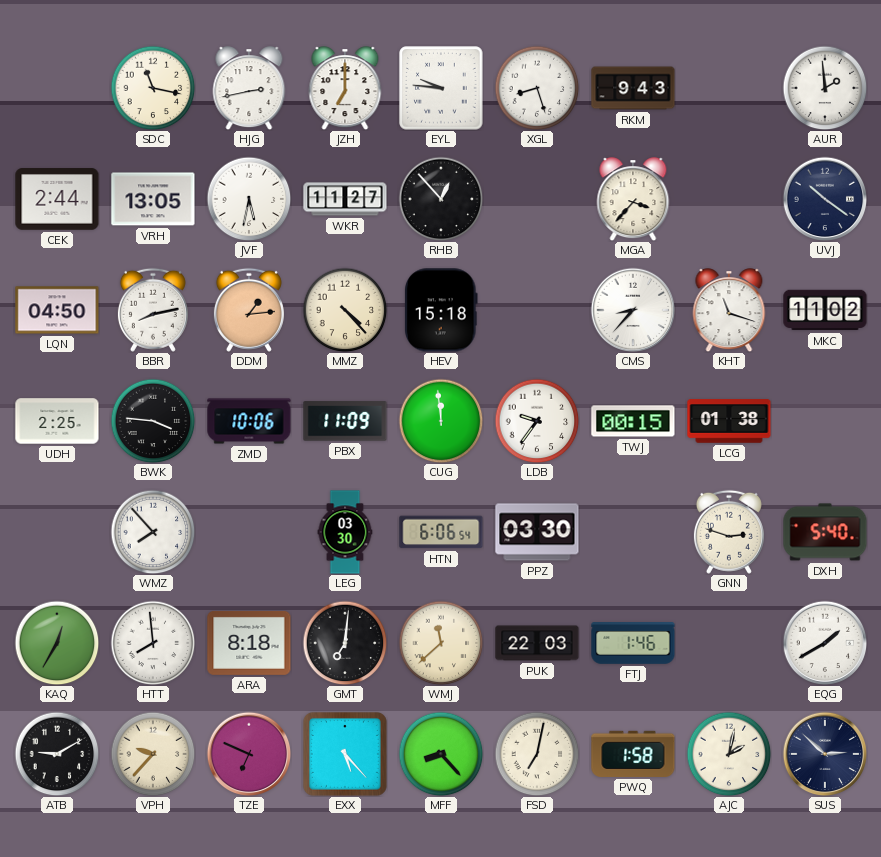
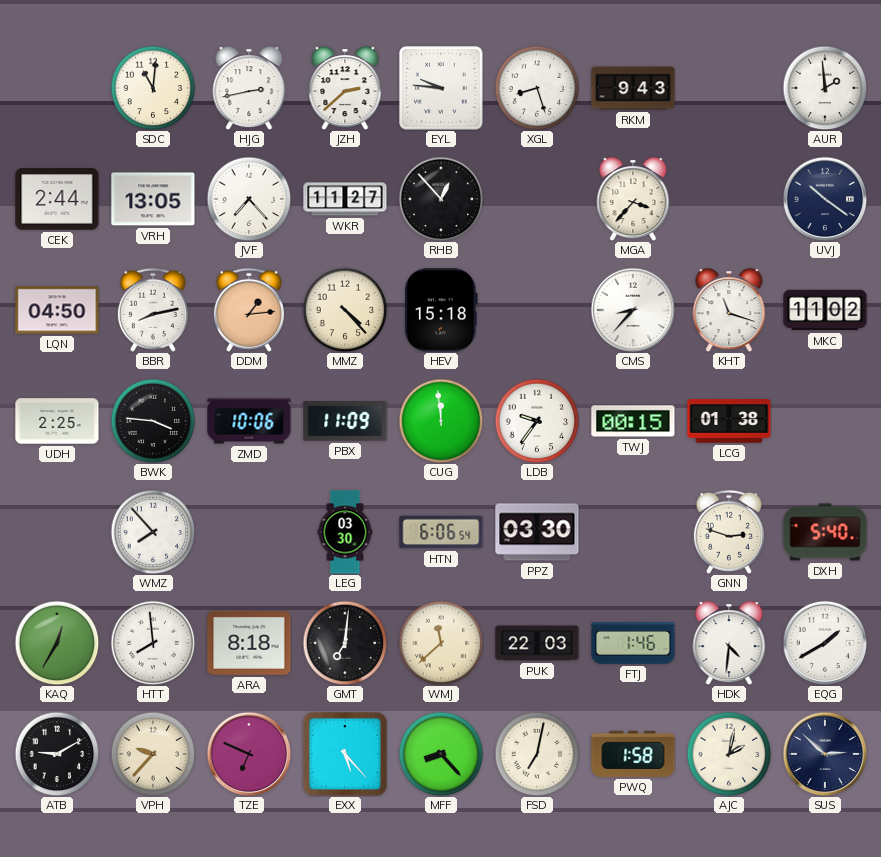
SDC: 11:17 -> 11:01
JZH: 7:00 -> 2:38
JVF: 5:32 -> 7:23
HDK: none -> 4:31
